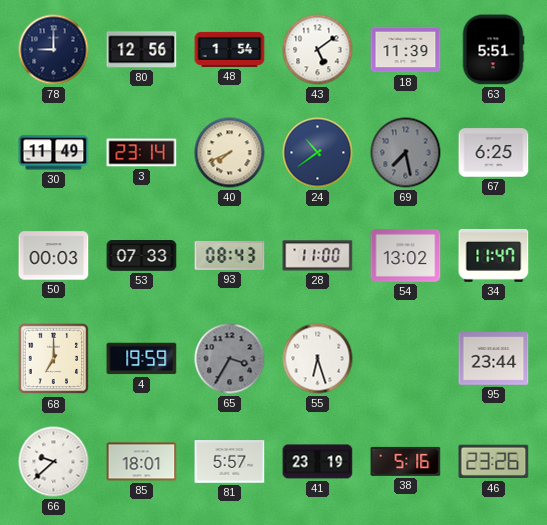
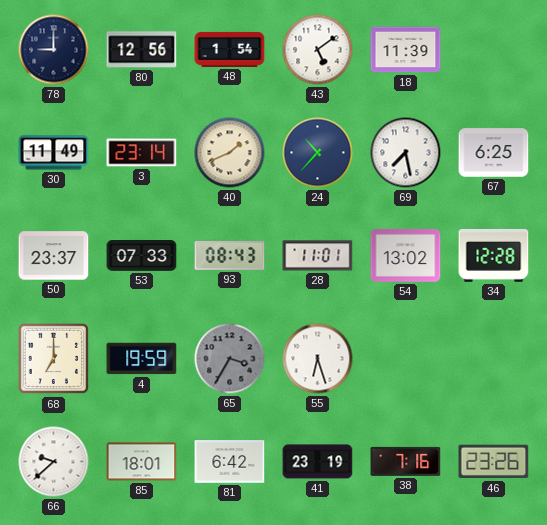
63: 5:51 -> none
40: 7:41 -> 1:41
24: 10:39 -> 10:37
69 dial: grey -> white
50: 00:03 -> 23:37
28: 11:00 -> 11:01
34: 11:47 -> 12:28
95: 23:44 -> none
81: 5:57 -> 6:42
38: 5:16 -> 7:16
